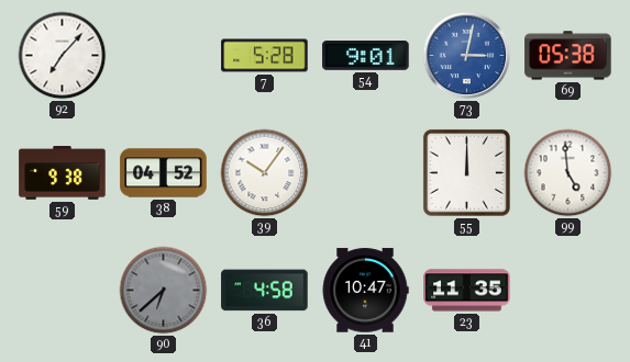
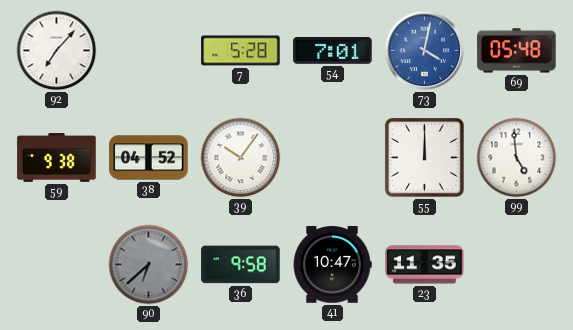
54: 9:01 -> 7:01
73: 3:02 -> 4:02
69: 05:38 -> 05:48
36: 4:58 -> 9:58
